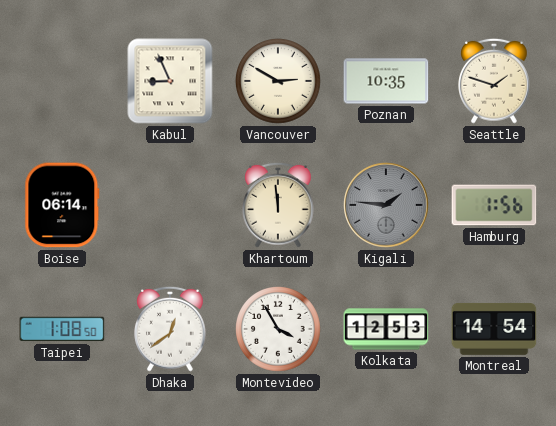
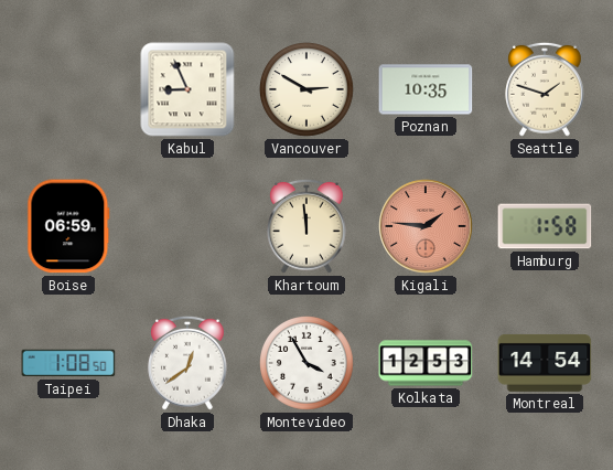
Boise: 06:14 -> 06:59
Kigali dial: grey -> salmon
Hamburg: 1:56 -> 1:58
